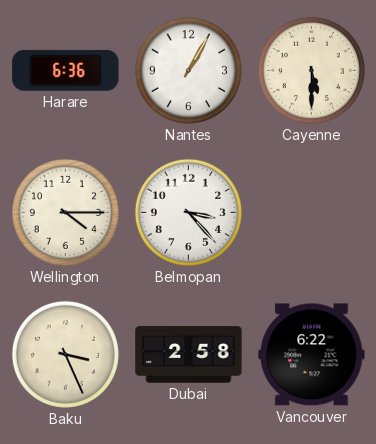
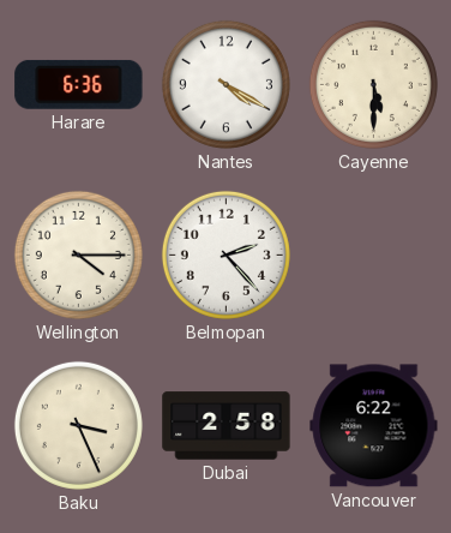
Nantes: 1:05 -> 4:20
Belmopan: 3:23 -> 2:23
